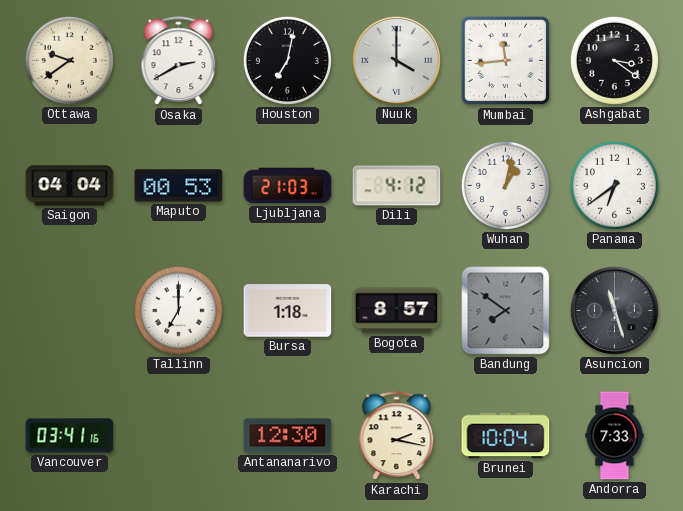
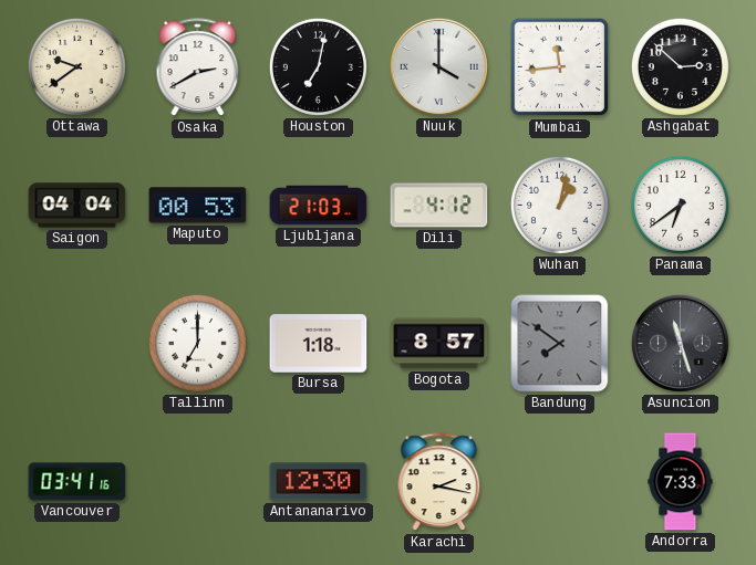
Ashgabat: 3:21 -> 2:52
Brunei: 10:04 -> none
